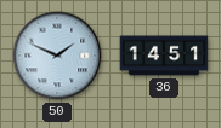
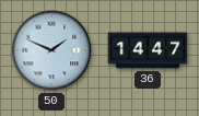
36: 14:51 -> 14:47
